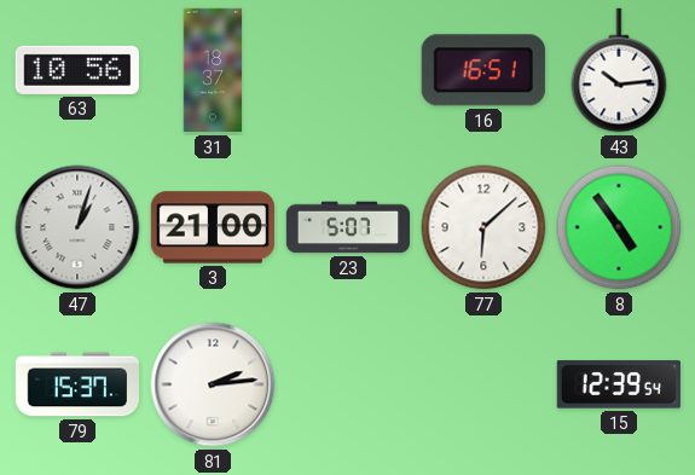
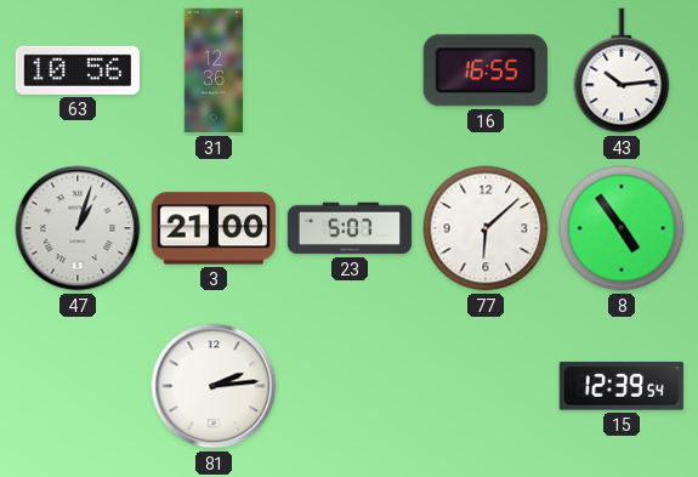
31: 18:37 -> 12:36
16: 16:51 -> 16:55
79: 15:37 -> none
